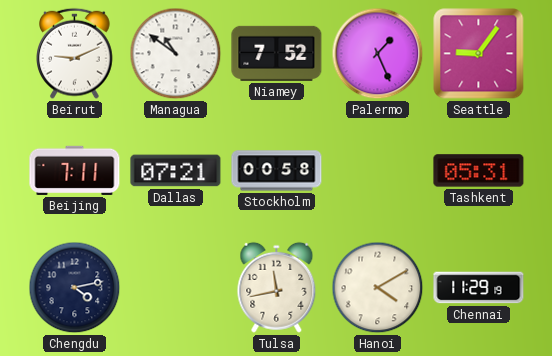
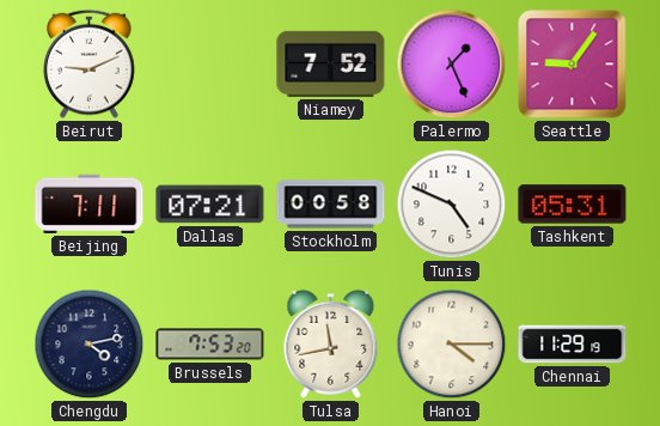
Managua: 10:51 -> none
Tunis: none -> 4:49
Brussels: none -> 7:53
Hanoi: 4:10 -> 4:15
